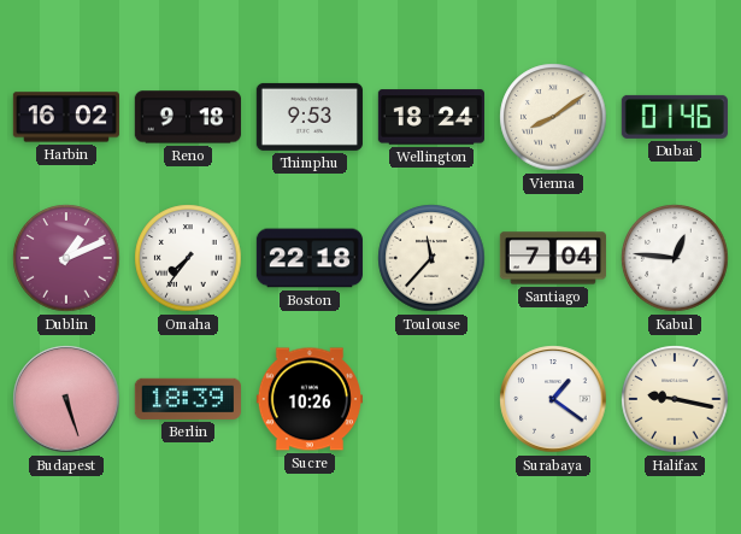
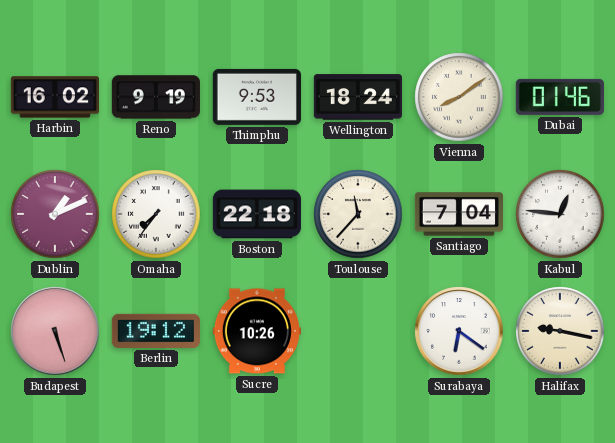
Reno: 9:18 -> 9:19
Berlin: 18:39 -> 19:12
Surabaya: 1:21 -> 6:21
